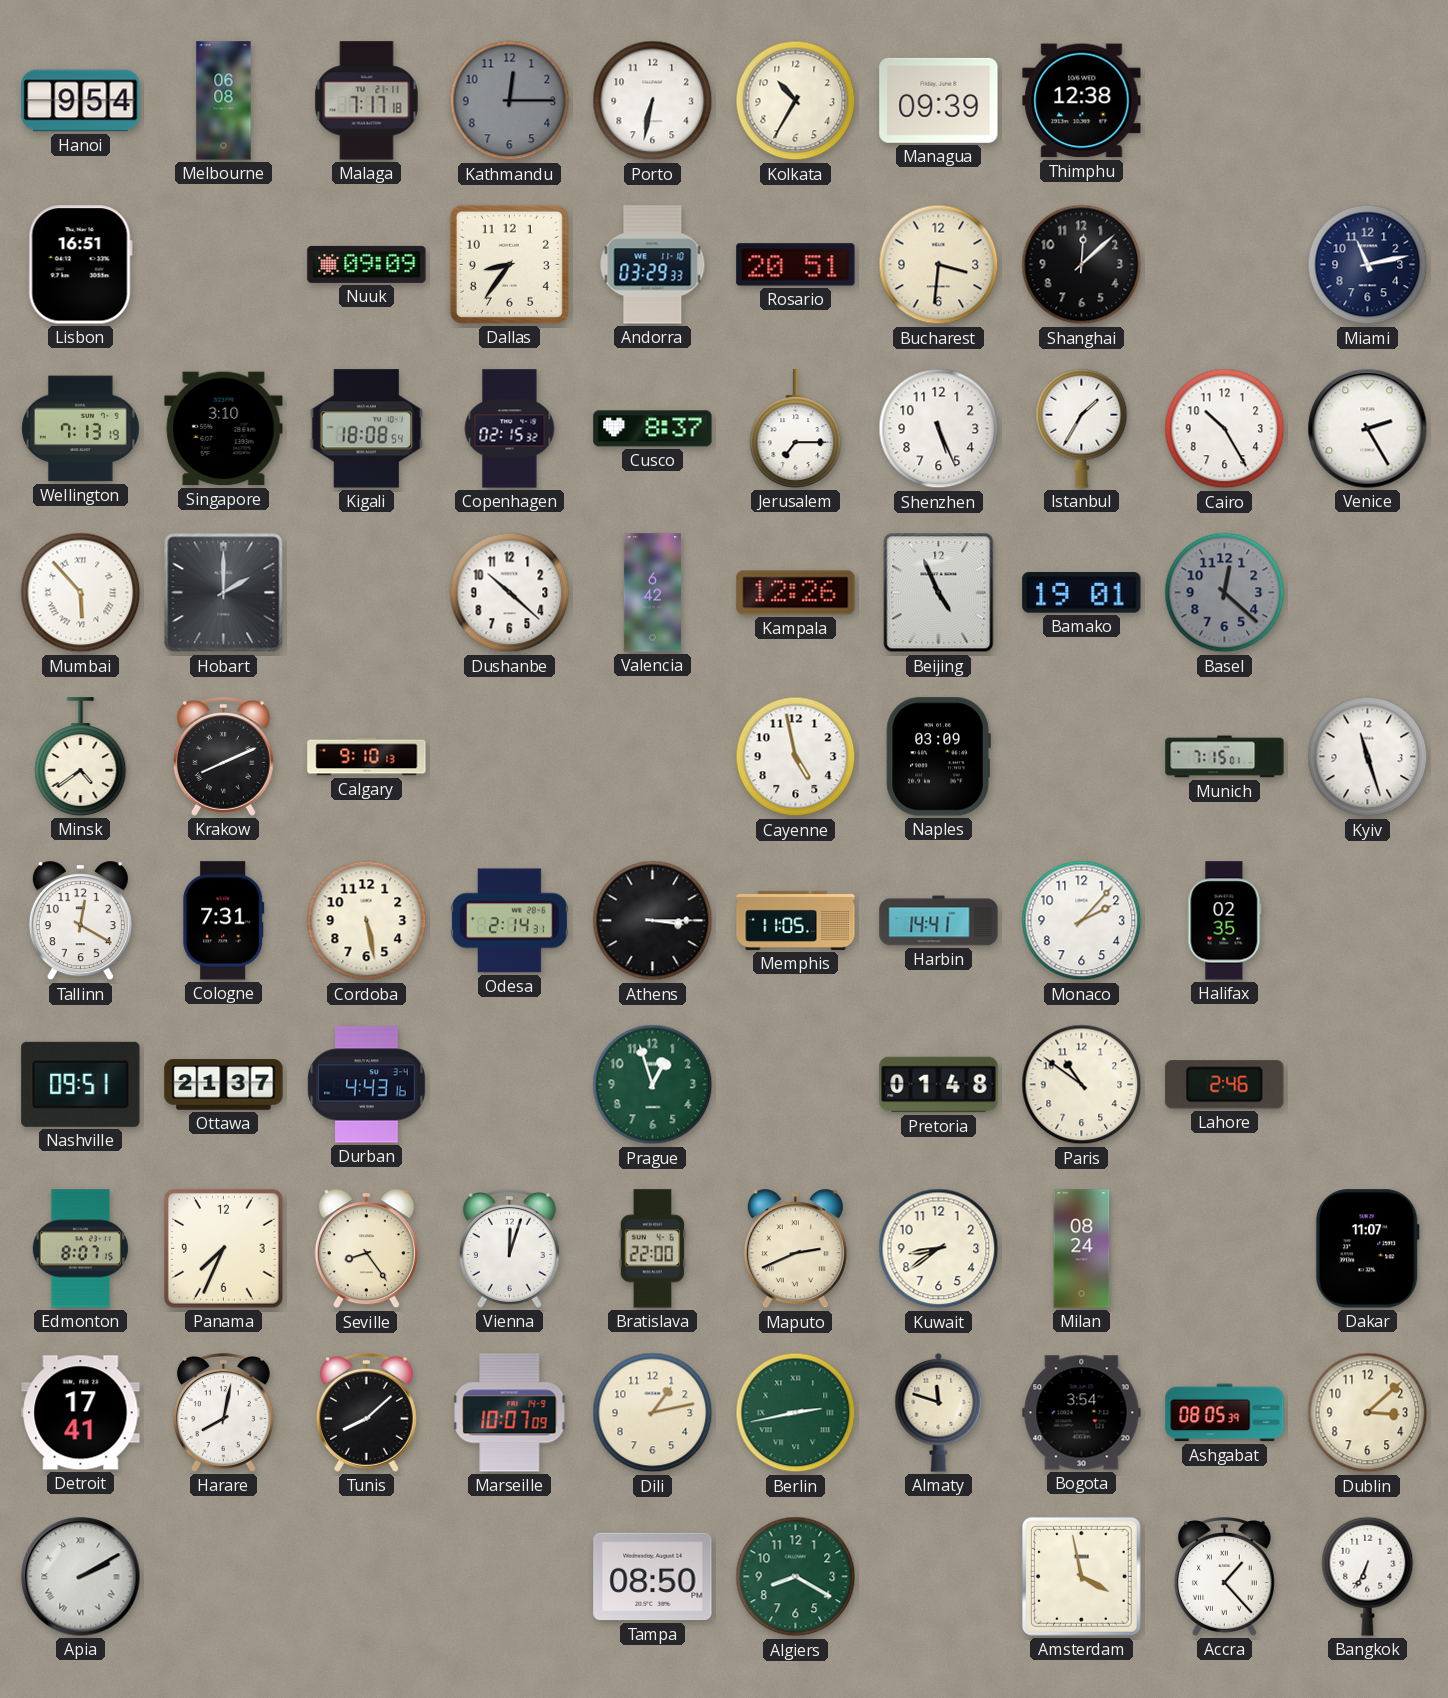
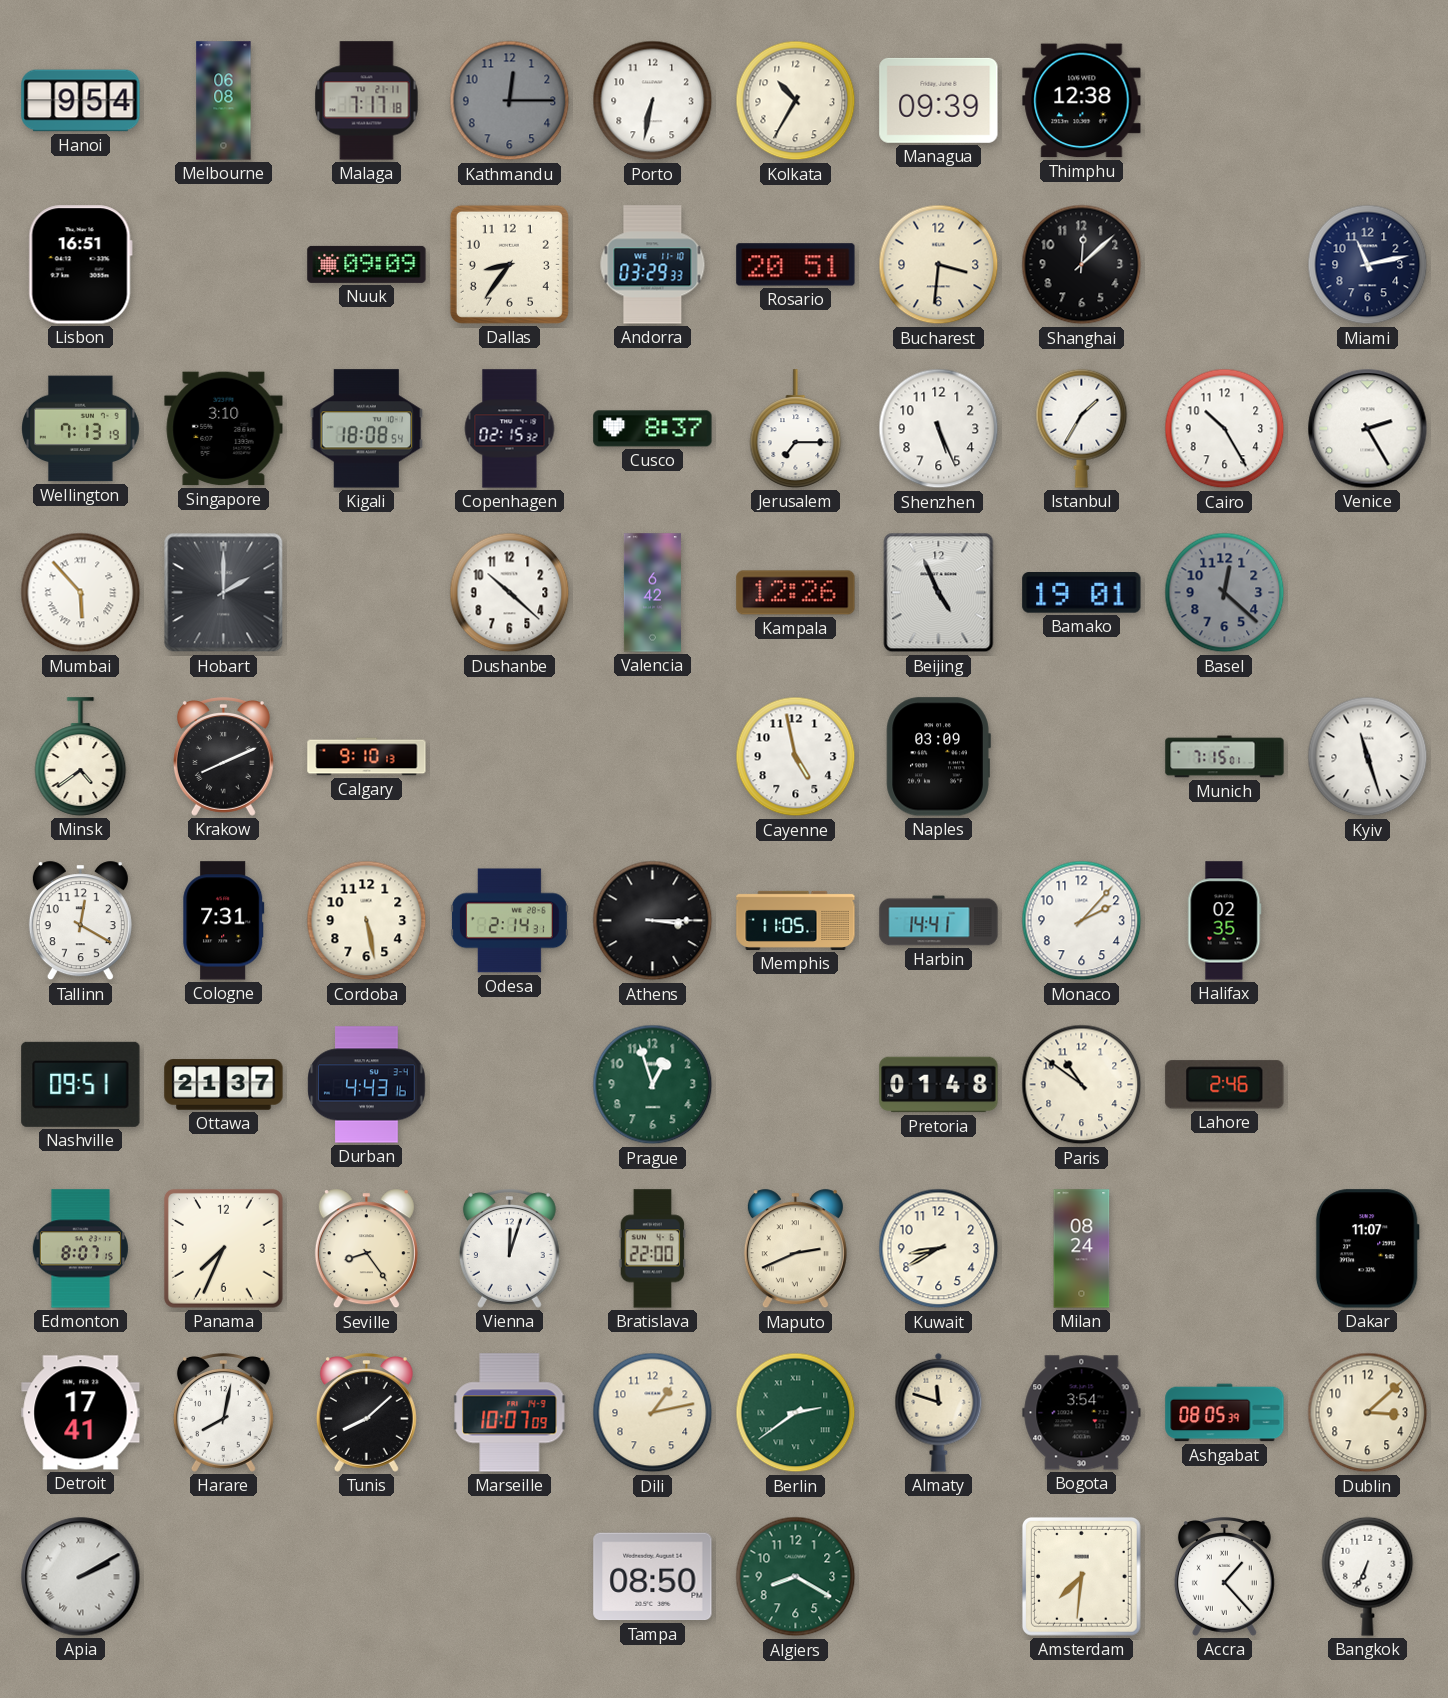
Kuwait: 8:39 -> 8:40
Berlin: 2:43 -> 2:39
Amsterdam: 3:58 -> 7:31
